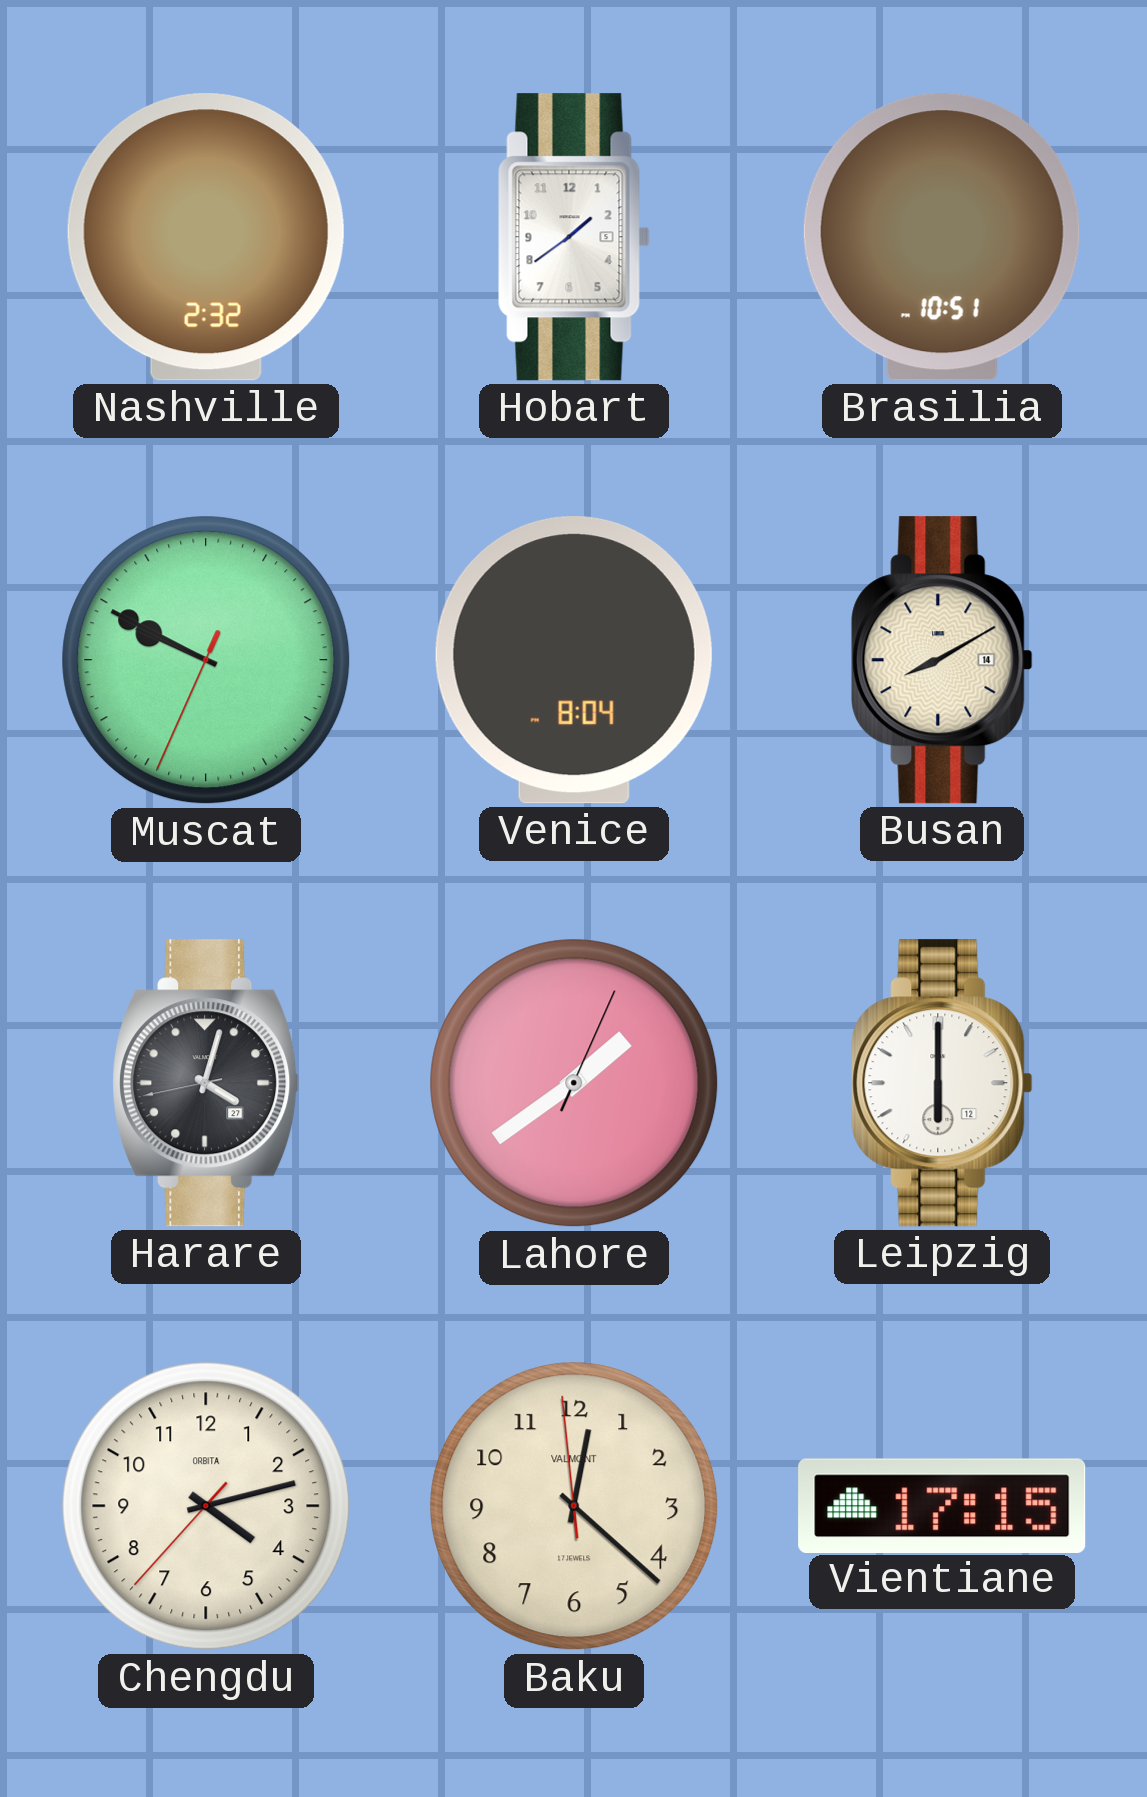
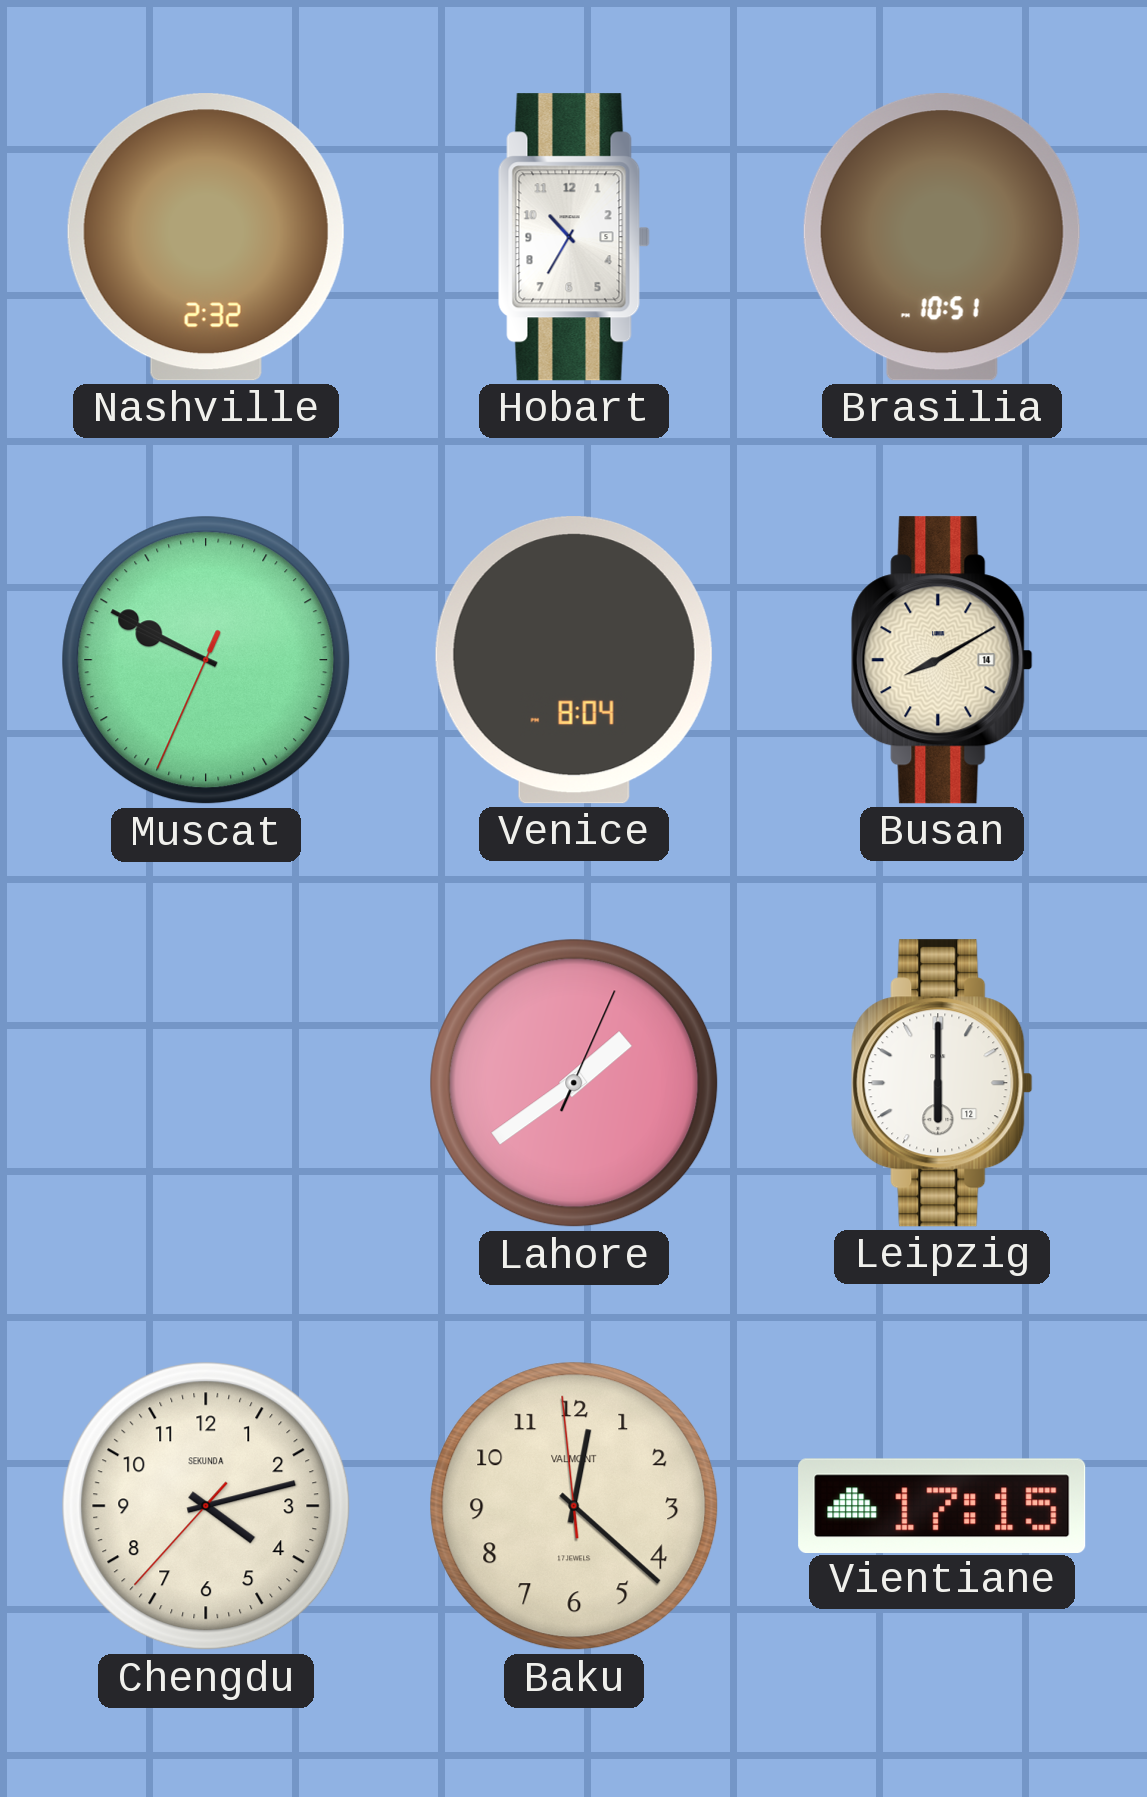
Hobart: 1:39 -> 10:35
Harare: 4:02 -> none
Chengdu brand: ORBITA -> SEKUNDA
